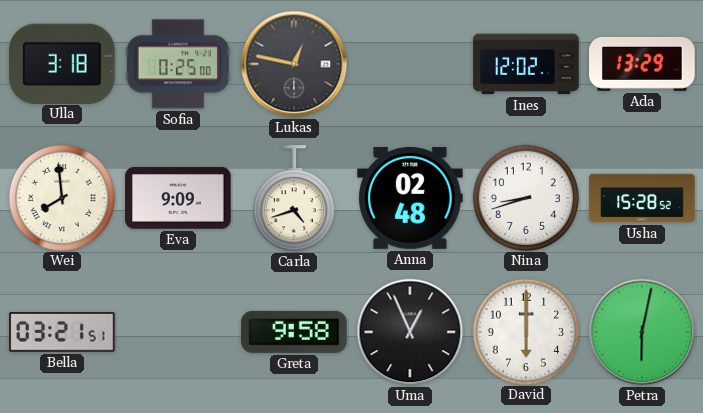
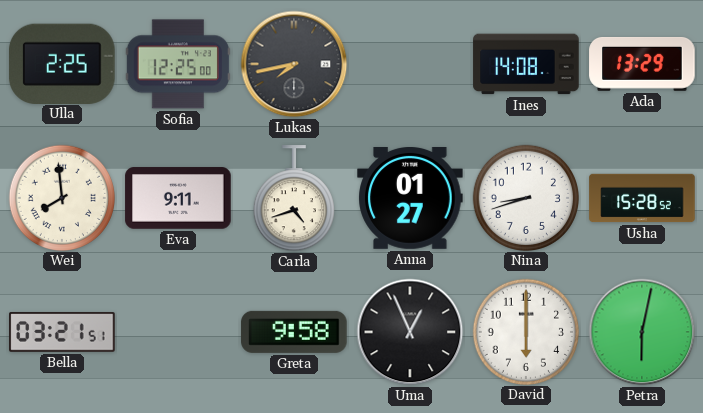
Ulla: 3:18 -> 2:25
Sofia: 0:25 -> 12:25
Lukas: 12:47 -> 7:43
Ines: 12:02 -> 14:08
Eva: 9:09 -> 9:11
Anna: 02:48 -> 01:27
